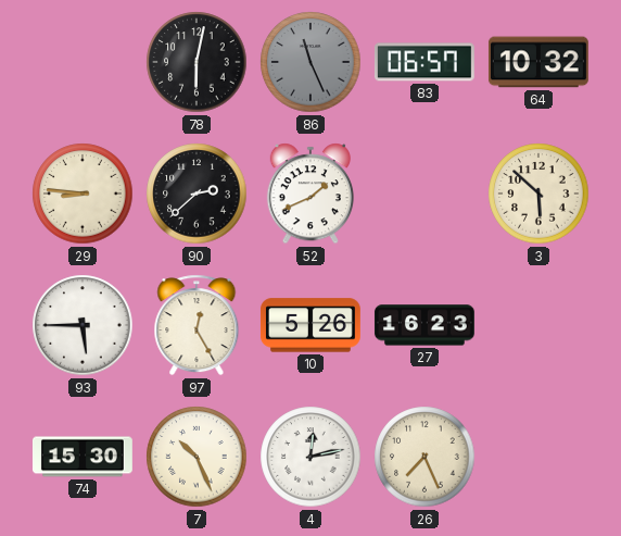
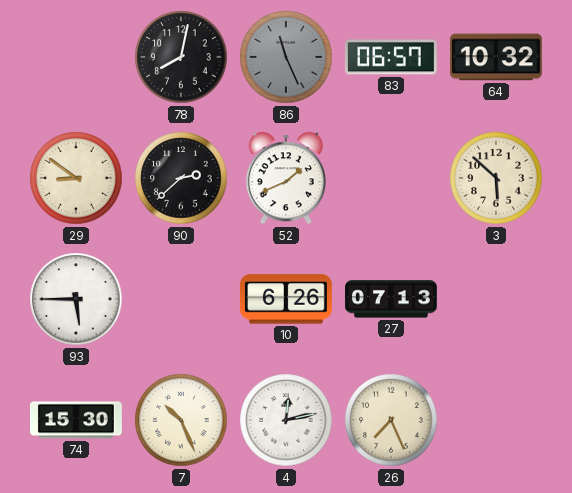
78: 6:02 -> 8:02
29: 8:46 -> 8:51
97: 12:25 -> none
10: 5:26 -> 6:26
27: 16:23 -> 07:13
